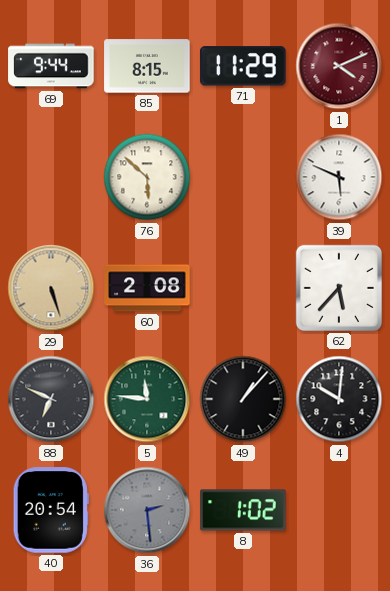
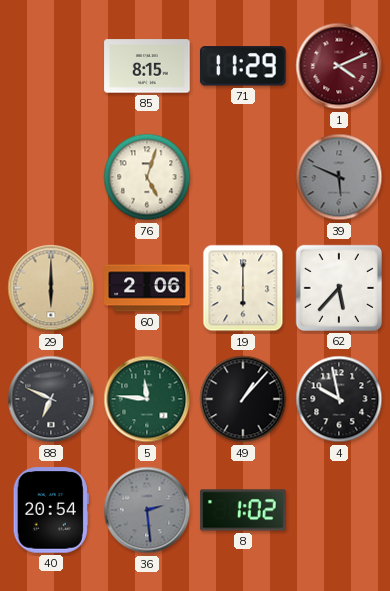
69: 9:44 -> none
76: 5:52 -> 5:03
39 dial: white -> grey
29: 5:27 -> 6:00
60: 2:08 -> 2:06
19: none -> 6:00
4: 10:01 -> 9:58
